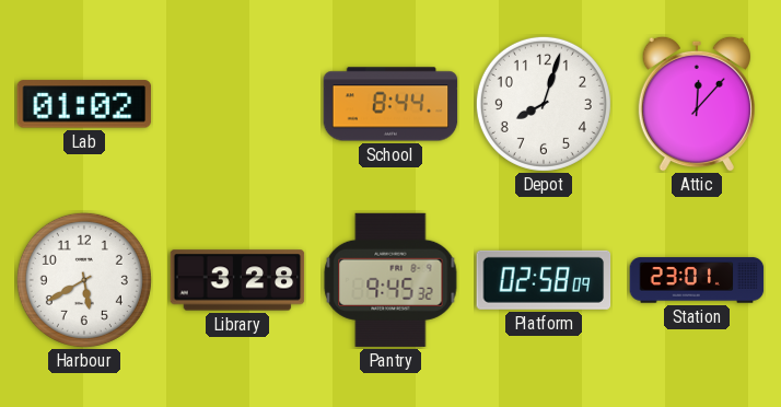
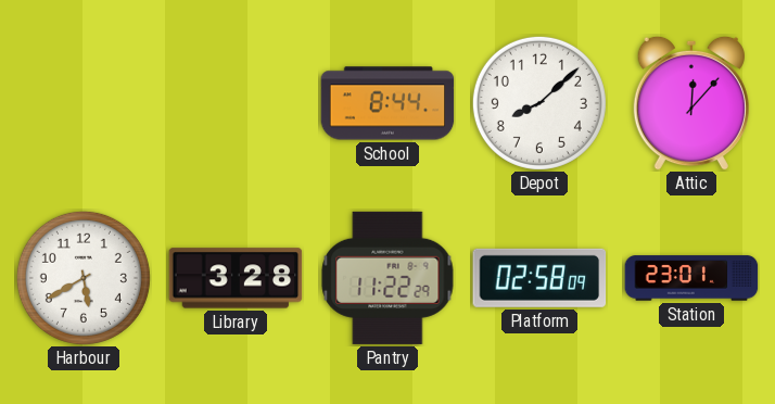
Lab: 01:02 -> none
Depot: 8:03 -> 8:08
Pantry: 9:45 -> 11:22
